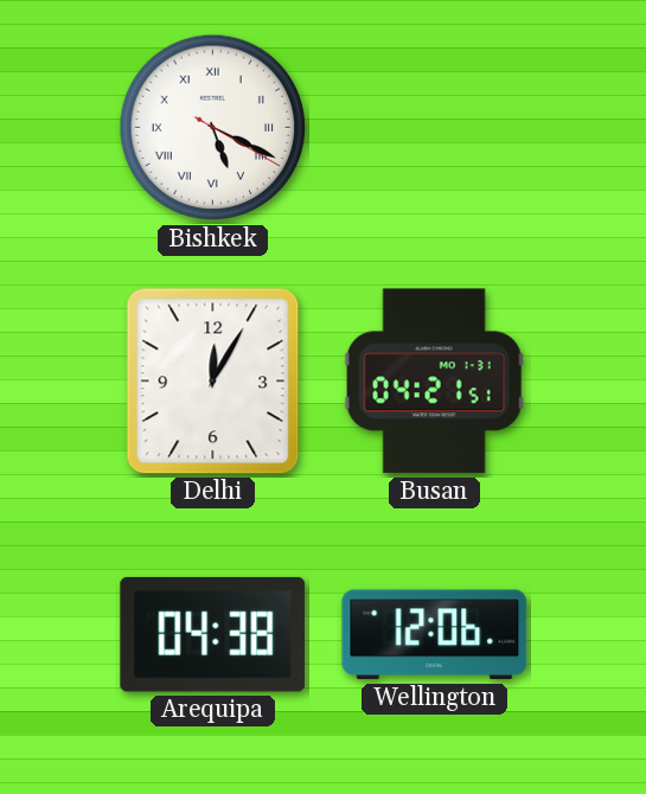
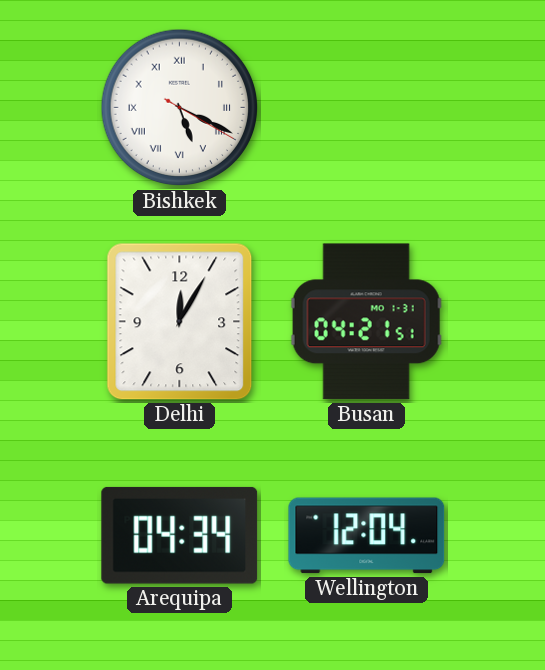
Arequipa: 04:38 -> 04:34
Wellington: 12:06 -> 12:04
